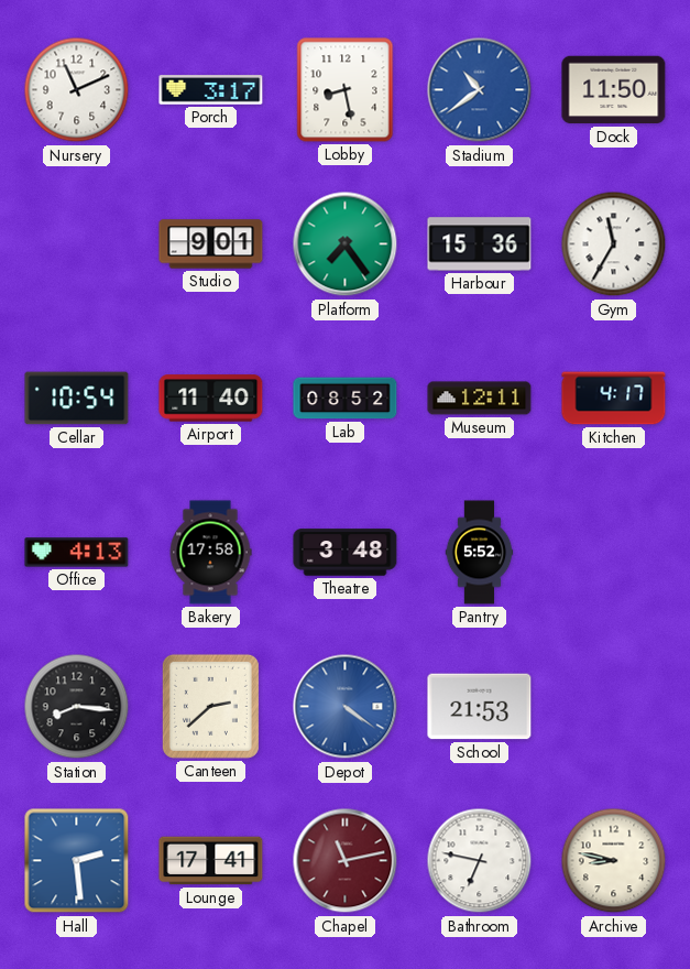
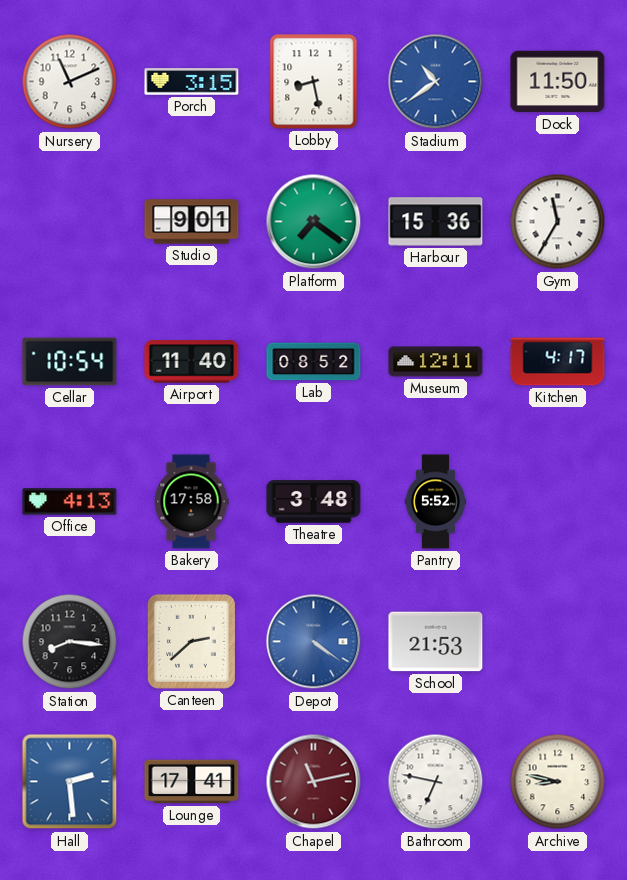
Porch: 3:17 -> 3:15
Platform: 7:24 -> 7:21
